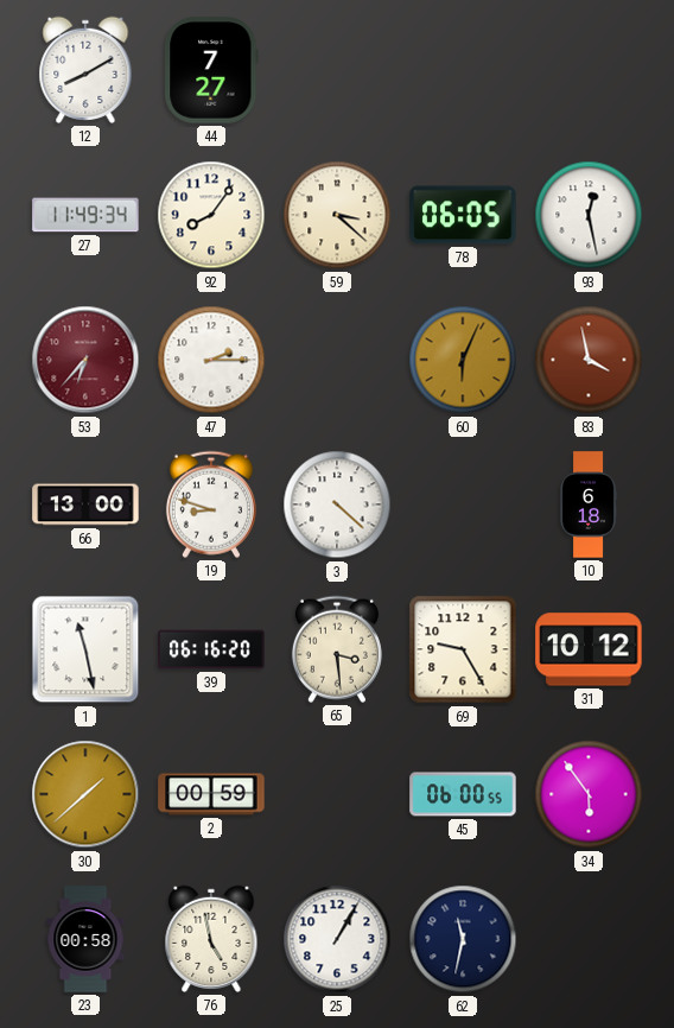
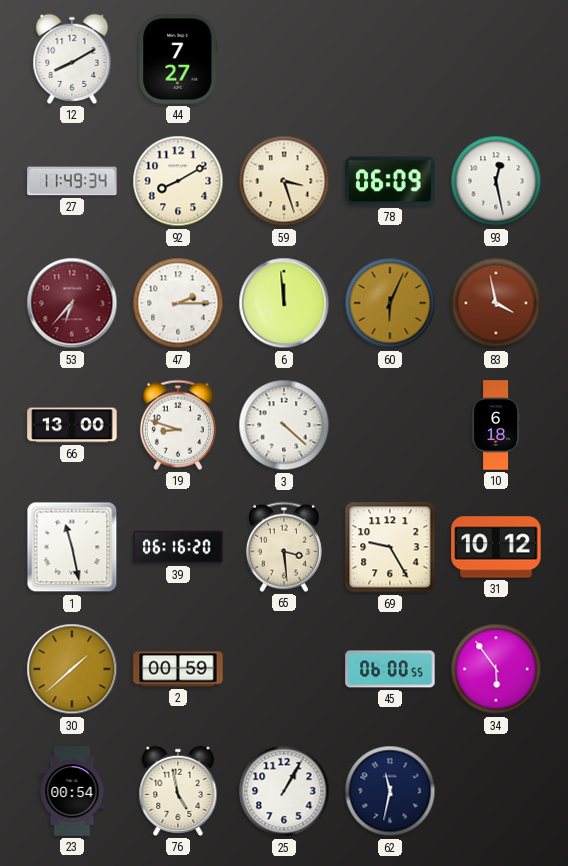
92: 8:06 -> 8:10
59: 3:22 -> 3:27
78: 06:05 -> 06:09
6: none -> 11:59
23: 00:58 -> 00:54
